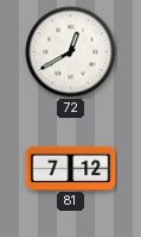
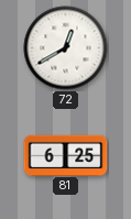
81: 7:12 -> 6:25
